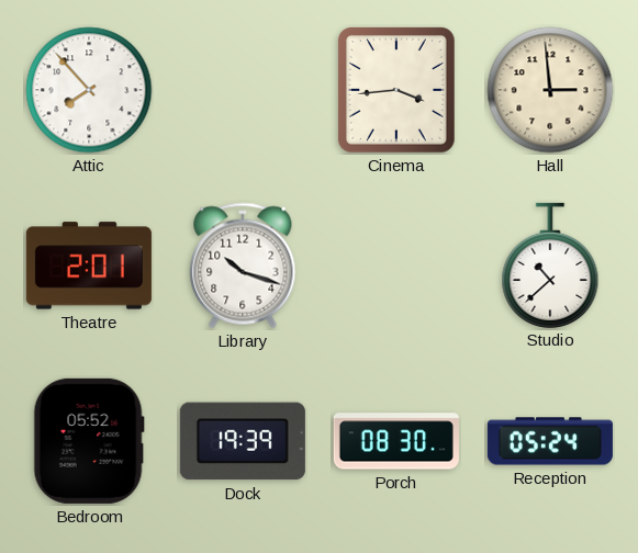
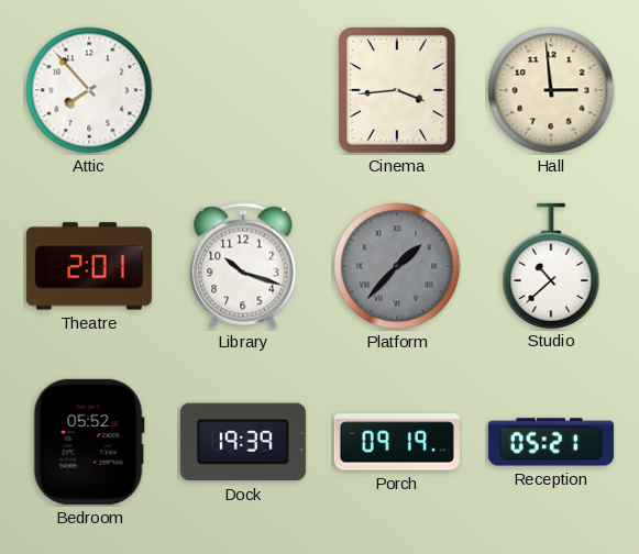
Platform: none -> 1:37
Porch: 08:30 -> 09:19
Reception: 05:24 -> 05:21
